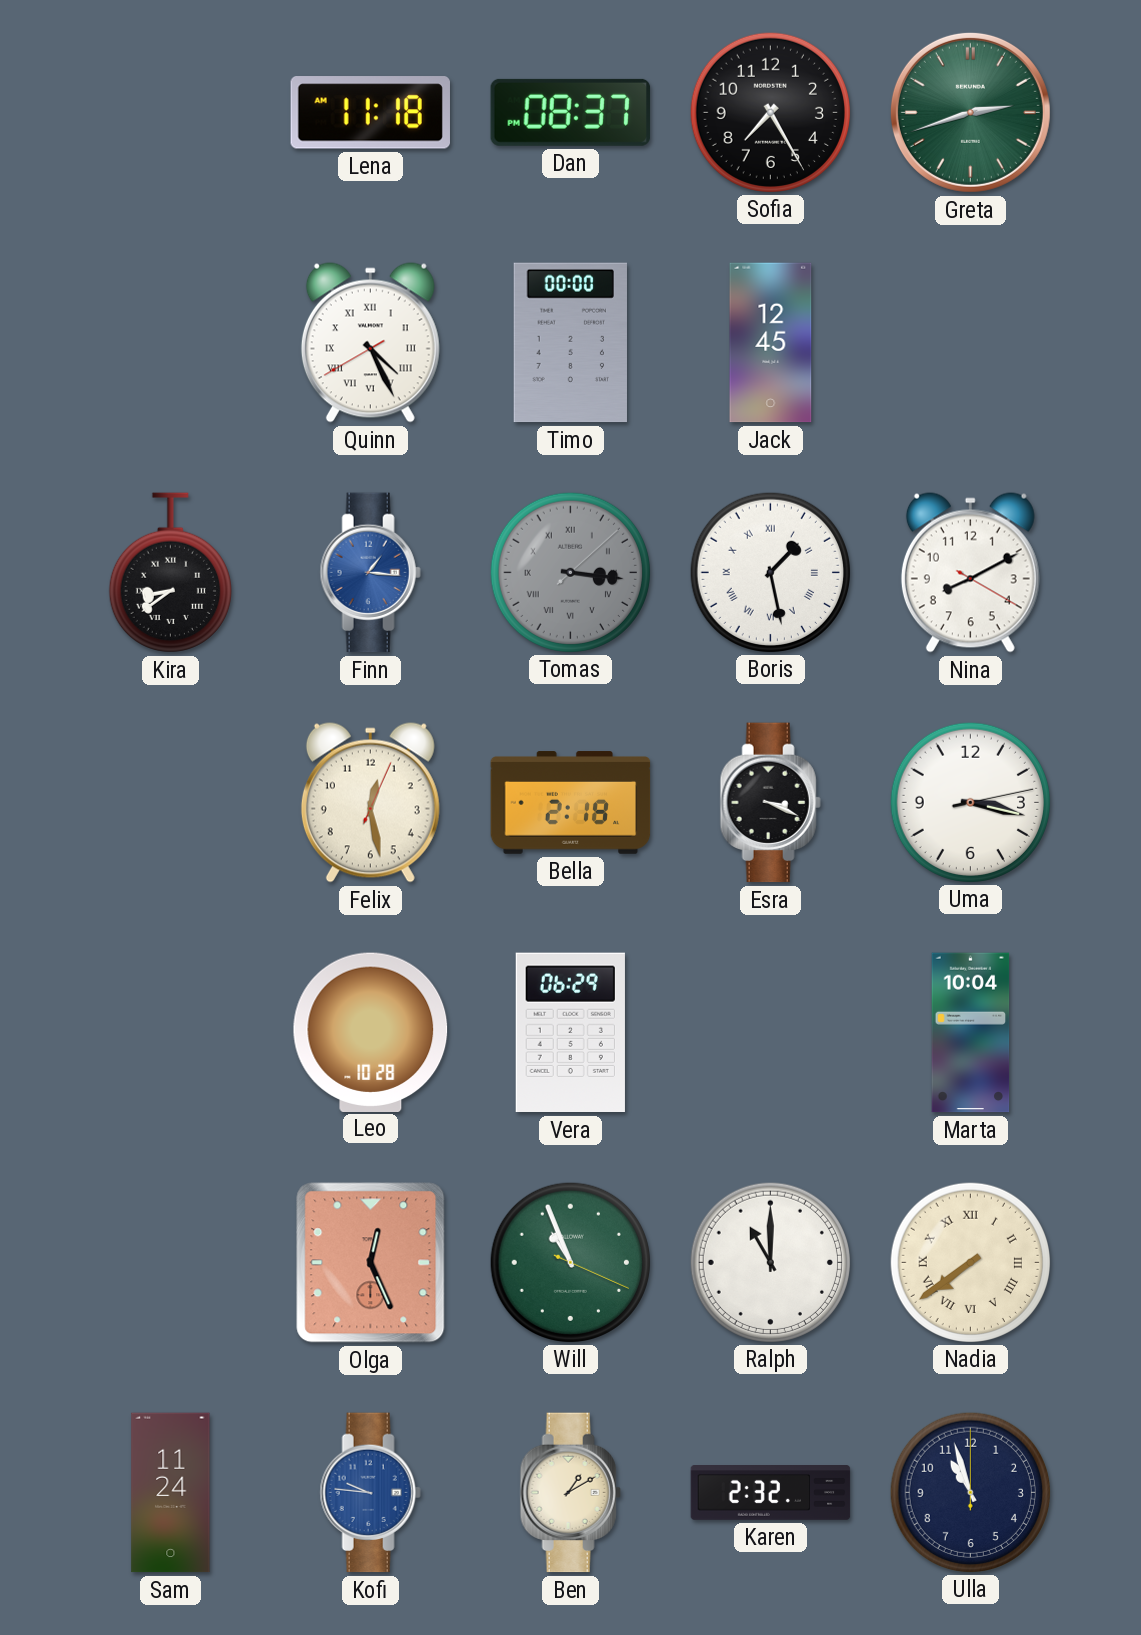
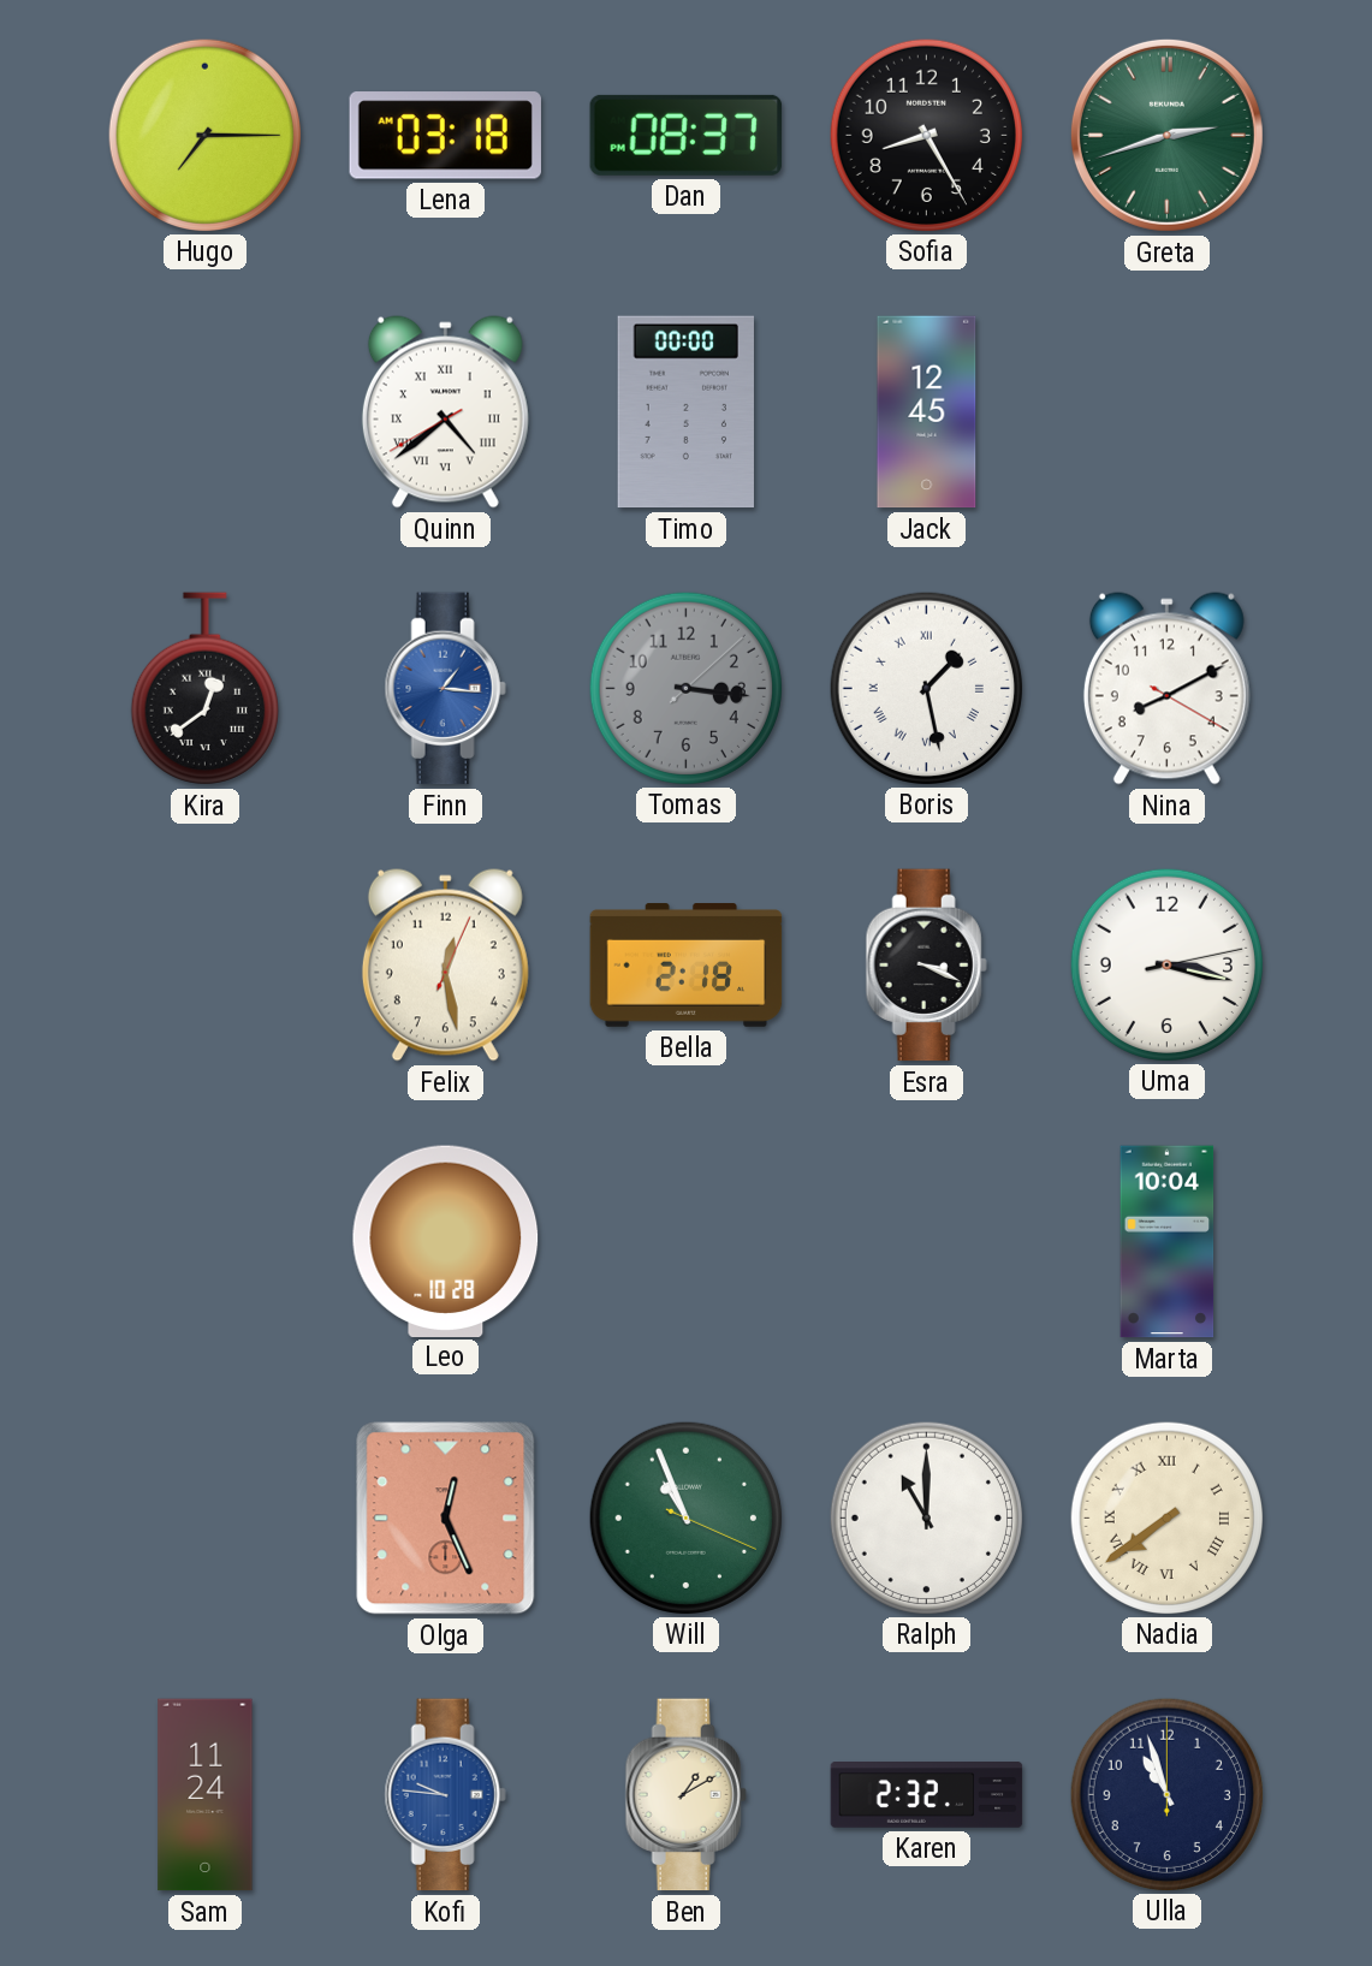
Hugo: none -> 7:15
Lena: 11:18 -> 03:18
Sofia: 7:25 -> 8:25
Quinn: 4:25 -> 4:38
Kira: 8:39 -> 12:39
Tomas numerals: Roman -> Arabic
Vera: 06:29 -> none
